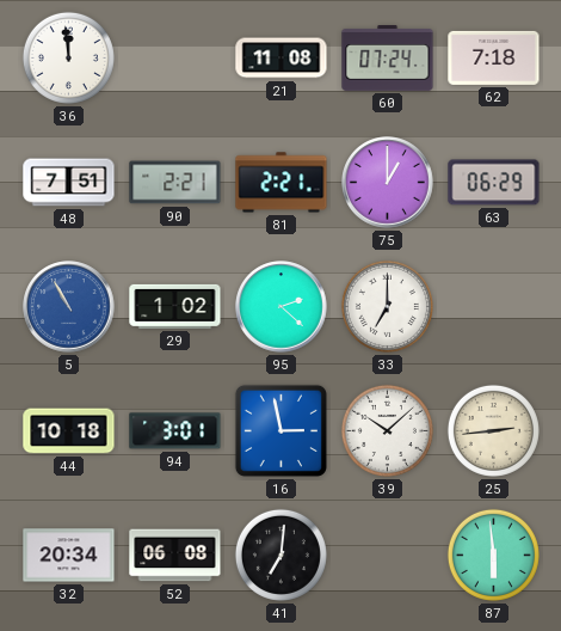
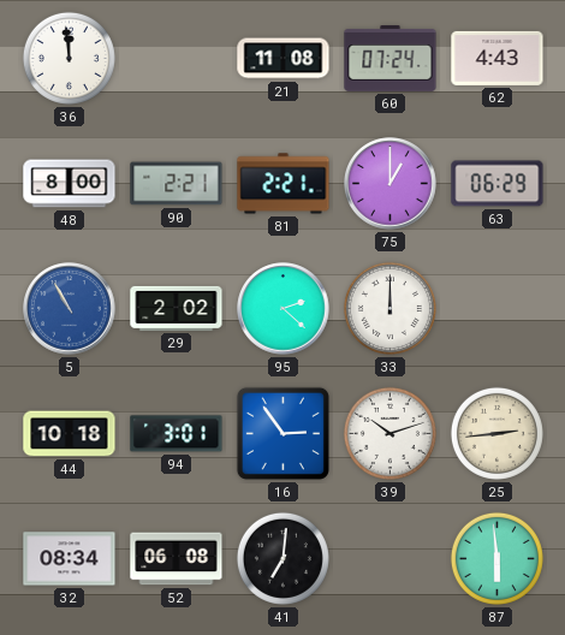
62: 7:18 -> 4:43
48: 7:51 -> 8:00
29: 1:02 -> 2:02
33: 7:00 -> 12:00
16: 2:58 -> 2:54
39: 10:08 -> 10:12
32: 20:34 -> 08:34
